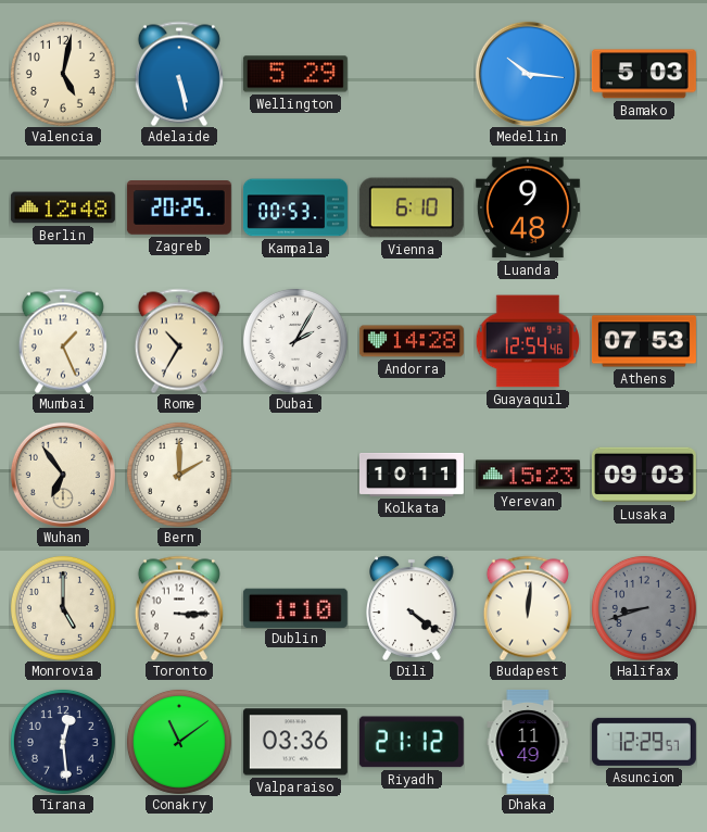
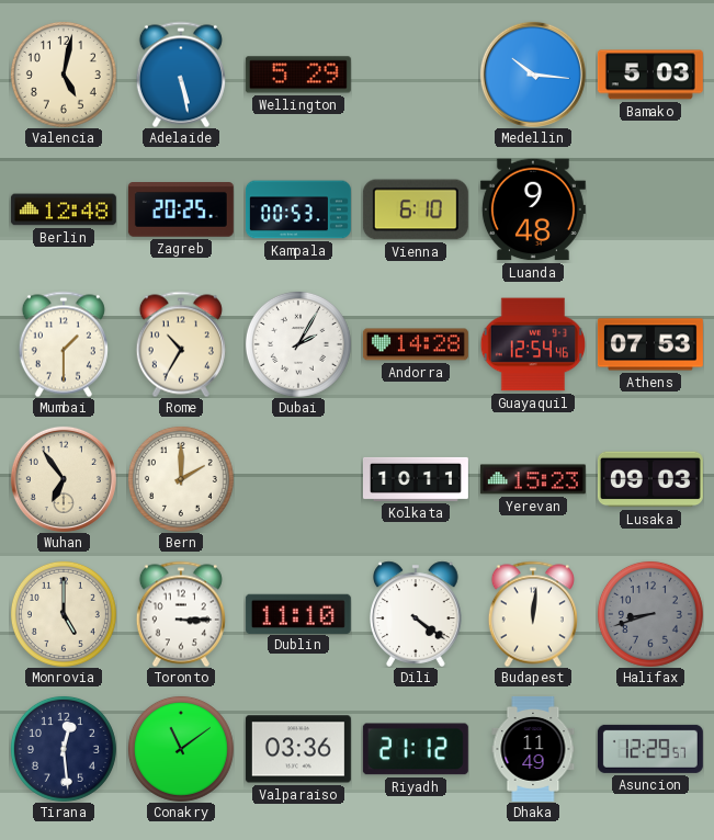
Mumbai: 1:26 -> 1:30
Dublin: 1:10 -> 11:10
